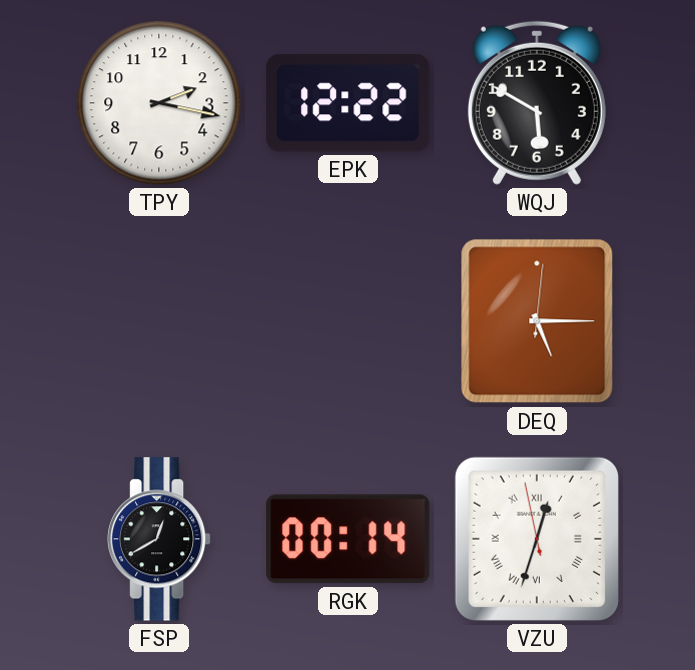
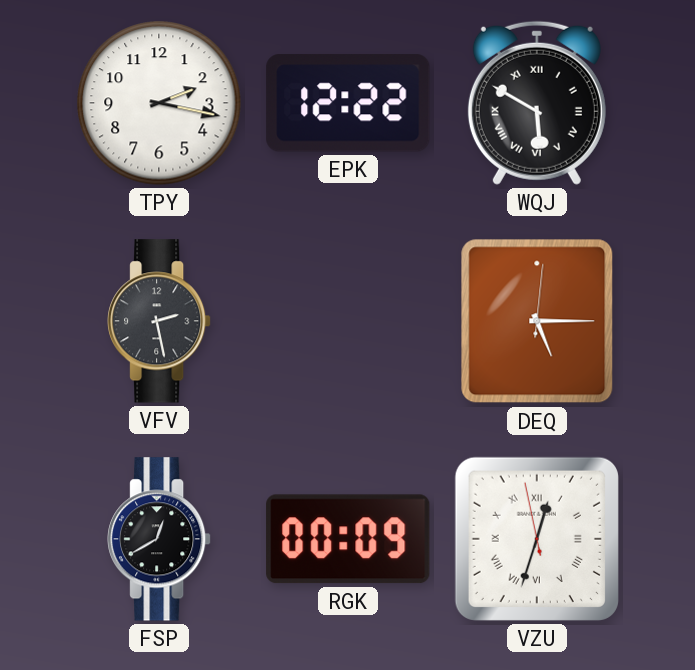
WQJ numerals: Arabic -> Roman
VFV: none -> 2:28
RGK: 00:14 -> 00:09
